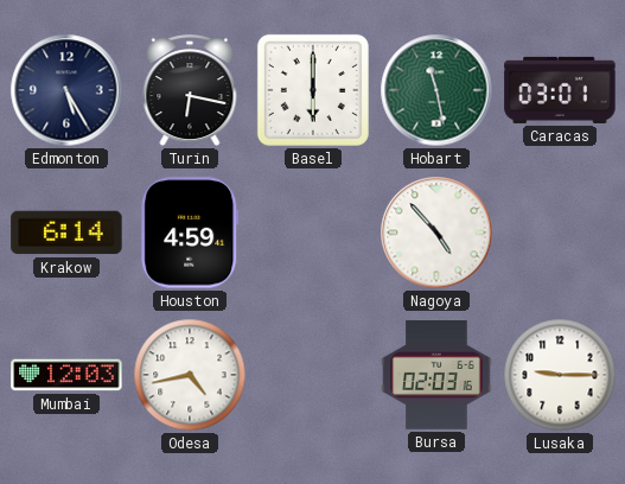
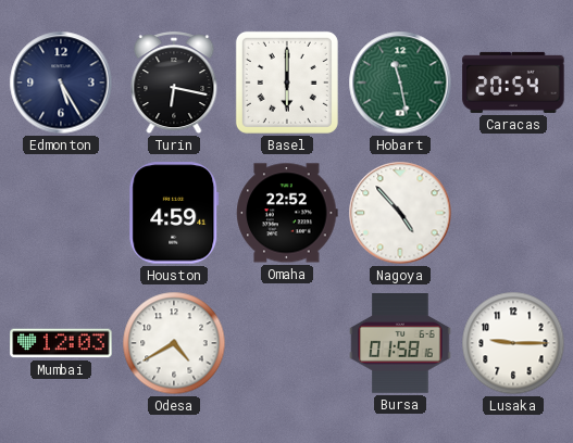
Caracas: 03:01 -> 20:54
Krakow: 6:14 -> none
Omaha: none -> 22:52
Odesa: 4:43 -> 4:40
Bursa: 02:03 -> 01:58
